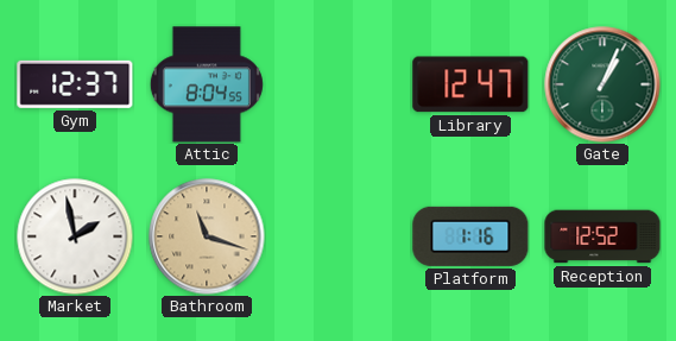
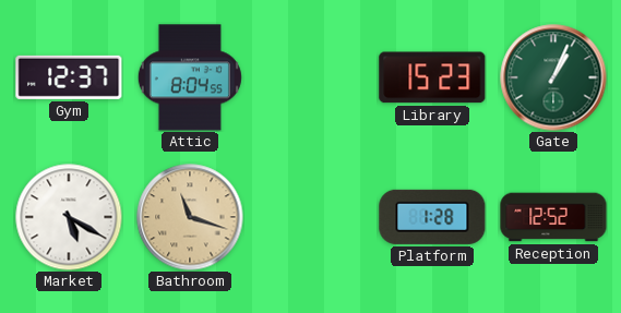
Library: 12:47 -> 15:23
Market: 1:58 -> 5:20
Platform: 1:16 -> 1:28
